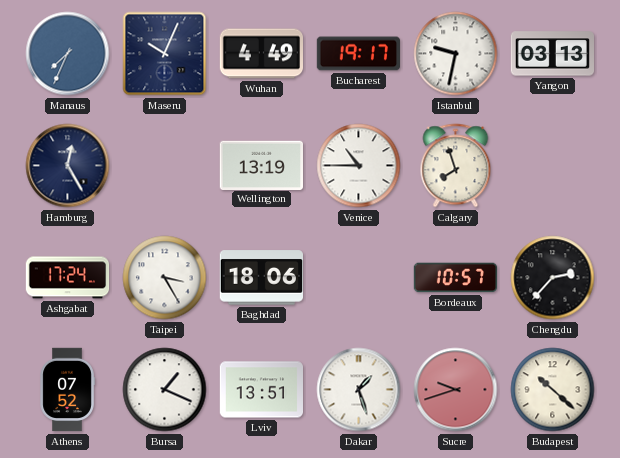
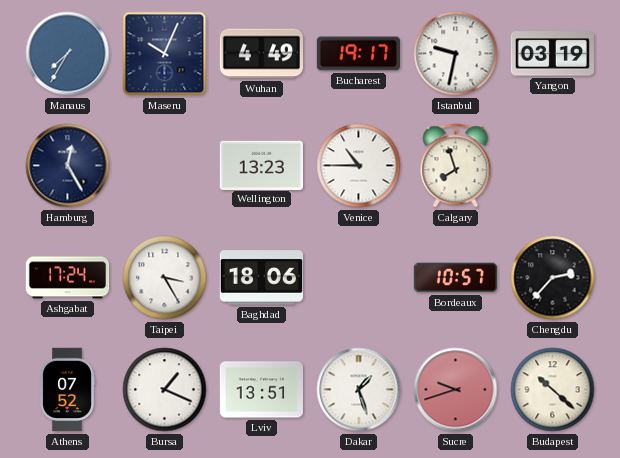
Manaus: 7:34 -> 7:35
Yangon: 03:13 -> 03:19
Wellington: 13:19 -> 13:23
